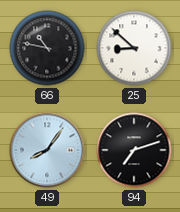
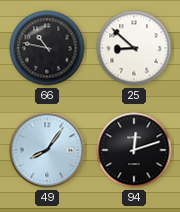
94: 7:12 -> 12:12
